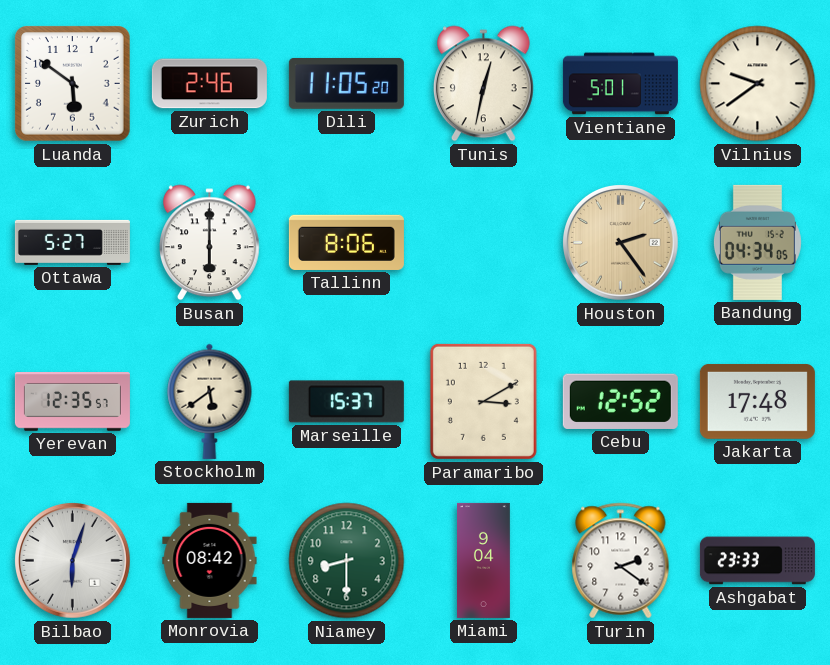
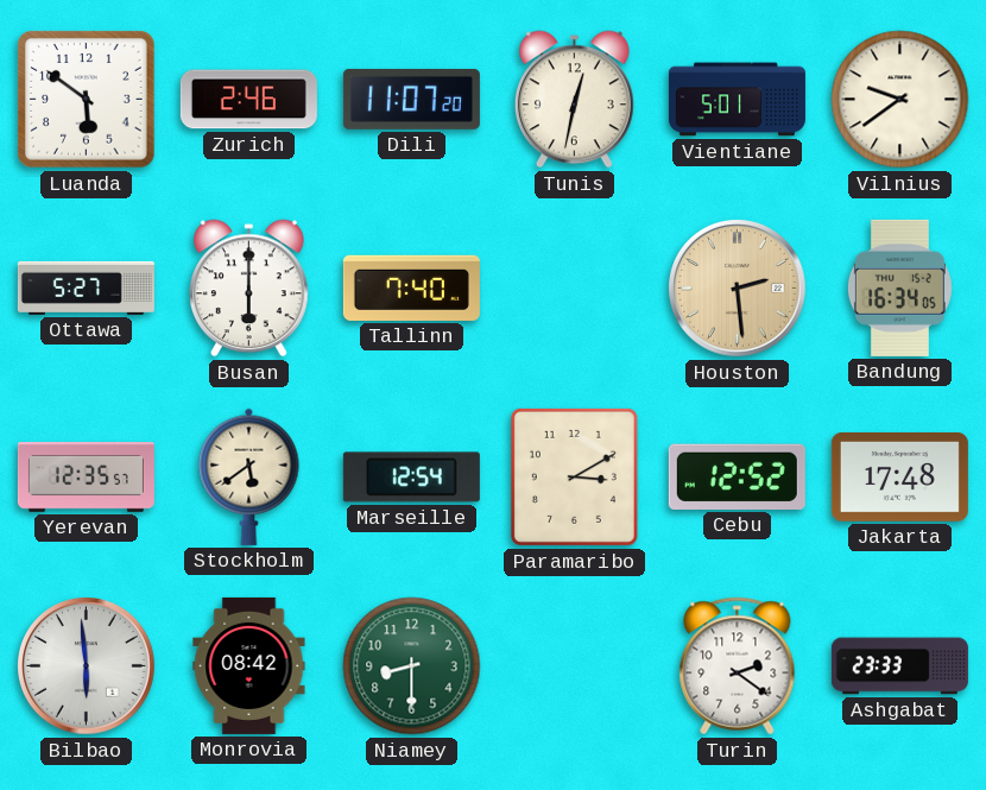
Dili: 11:05 -> 11:07
Tallinn: 8:06 -> 7:40
Houston: 2:24 -> 2:29
Bandung: 04:34 -> 16:34
Marseille: 15:37 -> 12:54
Bilbao: 6:03 -> 5:59
Miami: 9:04 -> none
